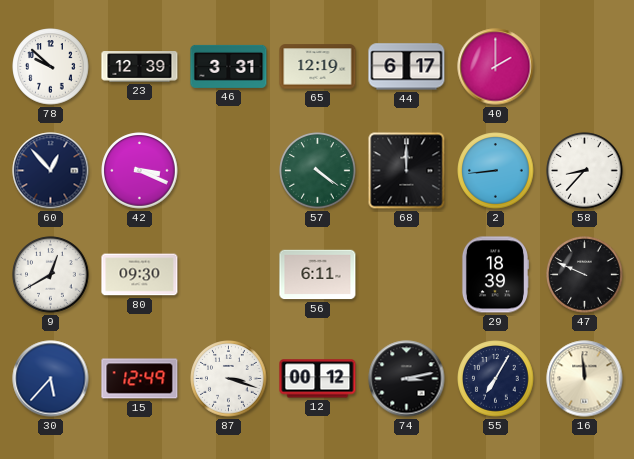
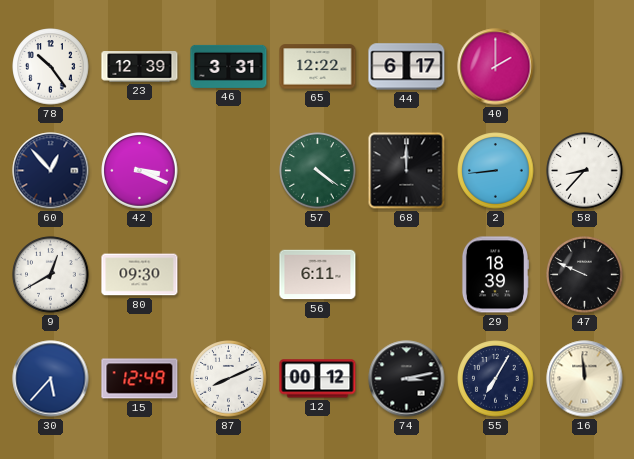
78: 9:52 -> 10:24
65: 12:19 -> 12:22
87: 3:18 -> 8:11
